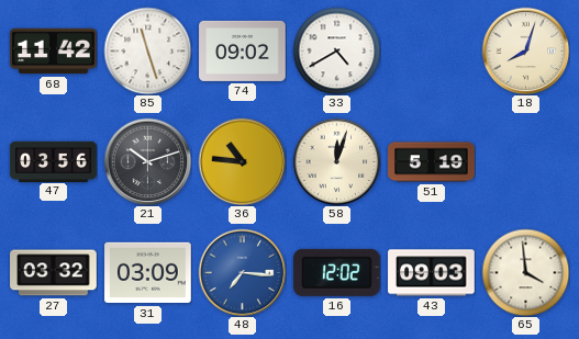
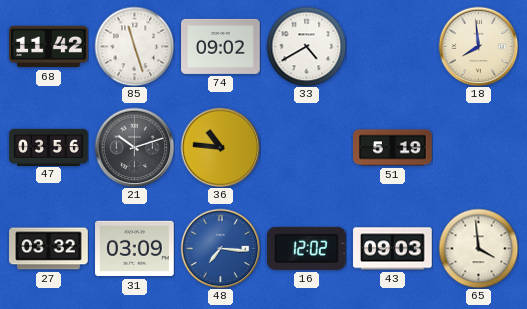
18: 8:03 -> 7:59
58: 12:03 -> none
